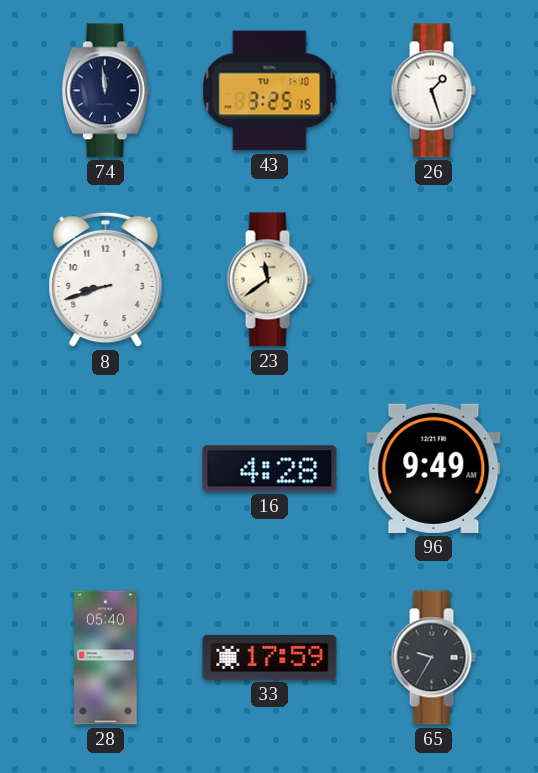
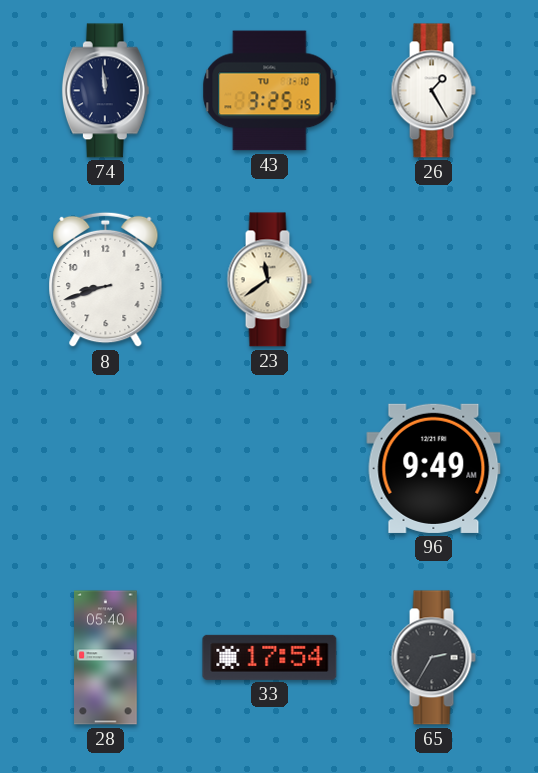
26: 1:27 -> 1:25
16: 4:28 -> none
33: 17:59 -> 17:54
65: 9:35 -> 2:35
